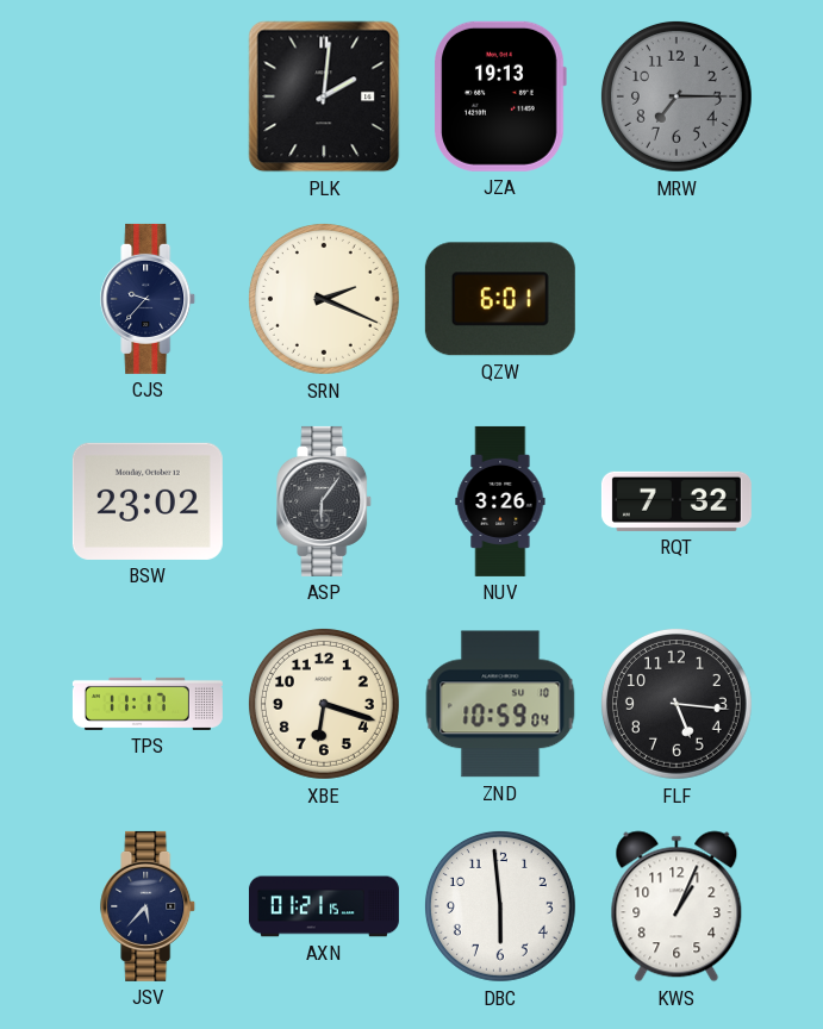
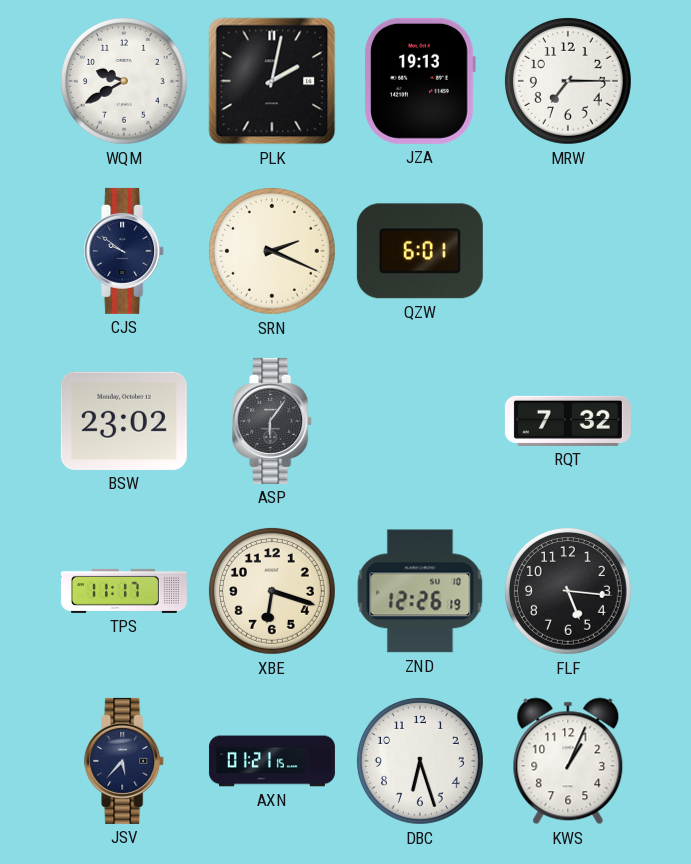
WQM: none -> 9:40
PLK: 2:01 -> 2:02
MRW dial: grey -> white
CJS: 9:37 -> 9:51
NUV: 3:26 -> none
ZND: 10:59 -> 12:26
DBC: 5:59 -> 6:27
